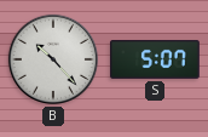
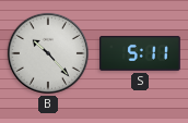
S: 5:07 -> 5:11
